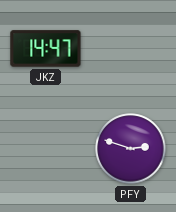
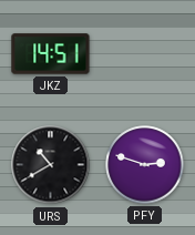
JKZ: 14:47 -> 14:51
URS: none -> 10:40
